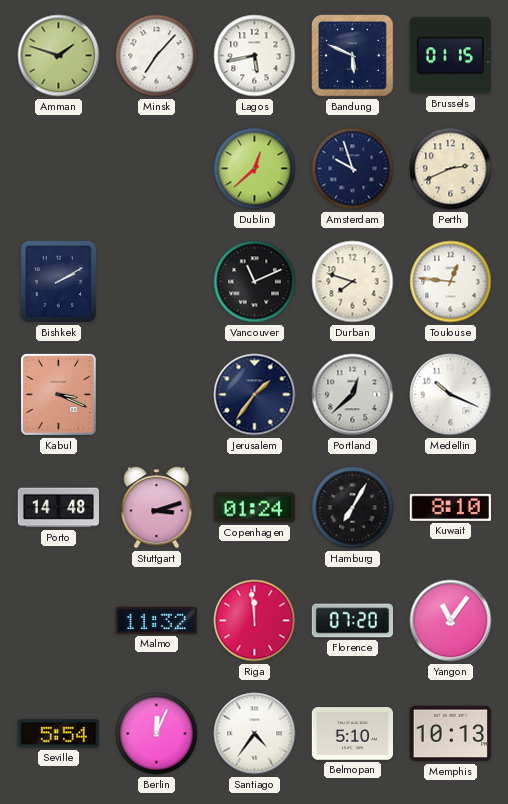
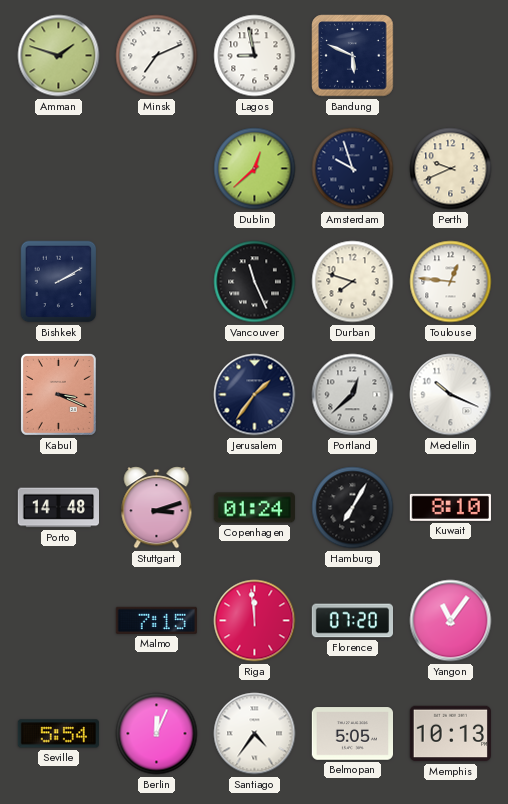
Minsk: 7:07 -> 7:11
Lagos: 5:43 -> 8:58
Brussels: 01:15 -> none
Perth: 2:41 -> 9:41
Vancouver: 11:11 -> 11:26
Malmo: 11:32 -> 7:15
Belmopan: 5:10 -> 5:05
